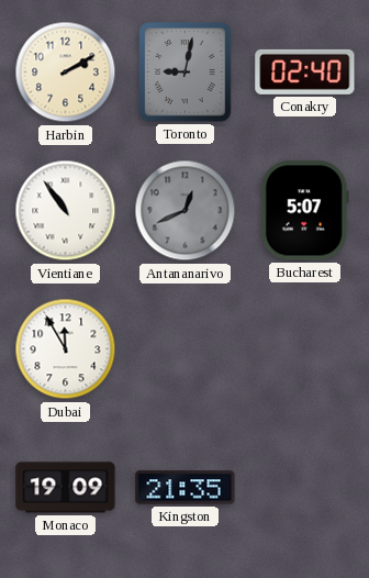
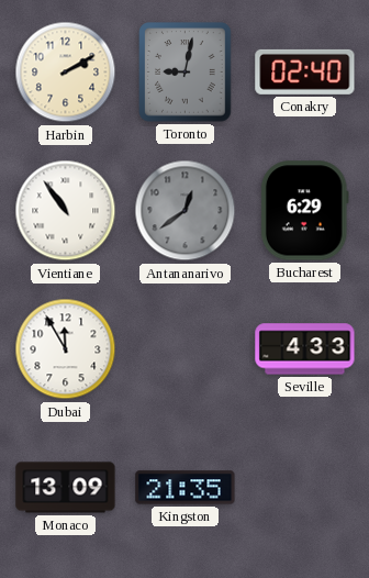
Antananarivo: 12:41 -> 12:39
Bucharest: 5:07 -> 6:29
Seville: none -> 4:33
Monaco: 19:09 -> 13:09
